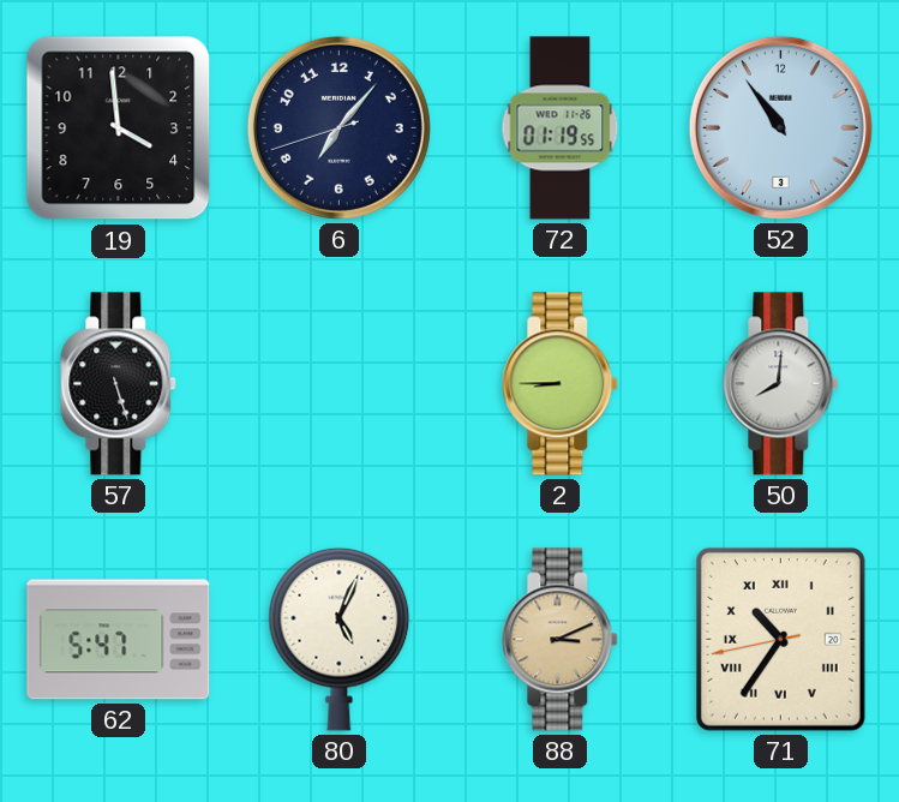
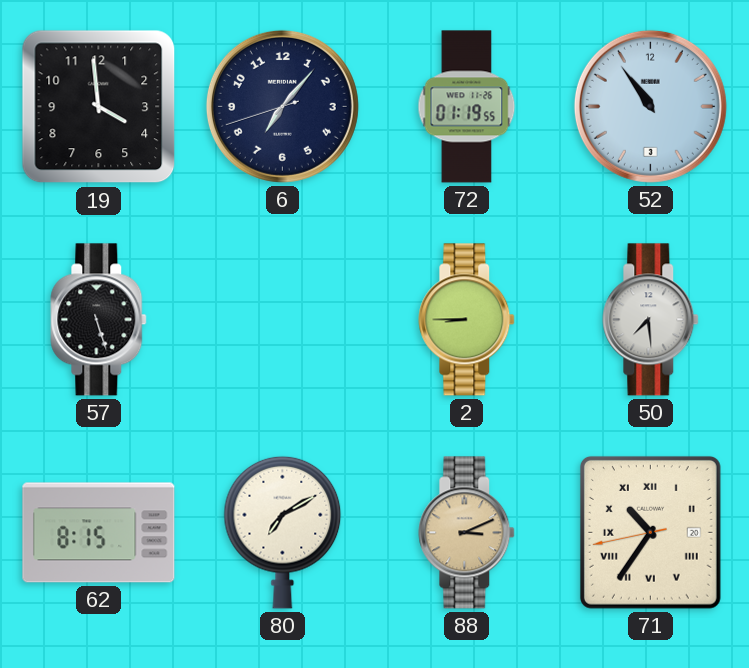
50: 8:01 -> 7:29
62: 5:47 -> 8:15
80: 5:04 -> 7:10
